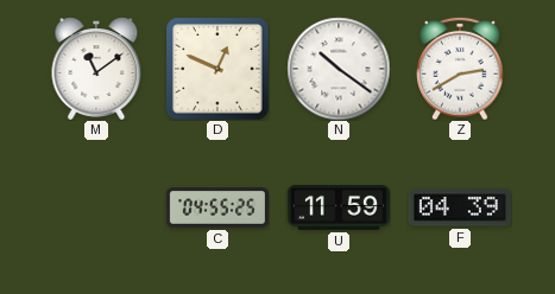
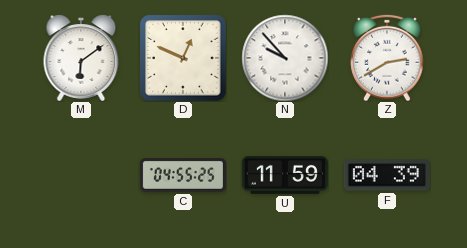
M: 11:09 -> 6:09
N: 10:21 -> 9:53
